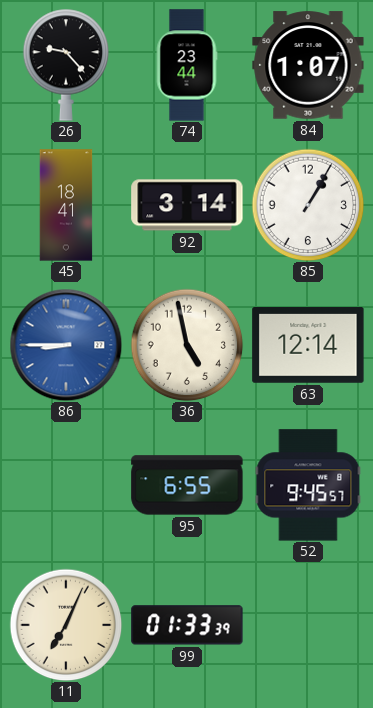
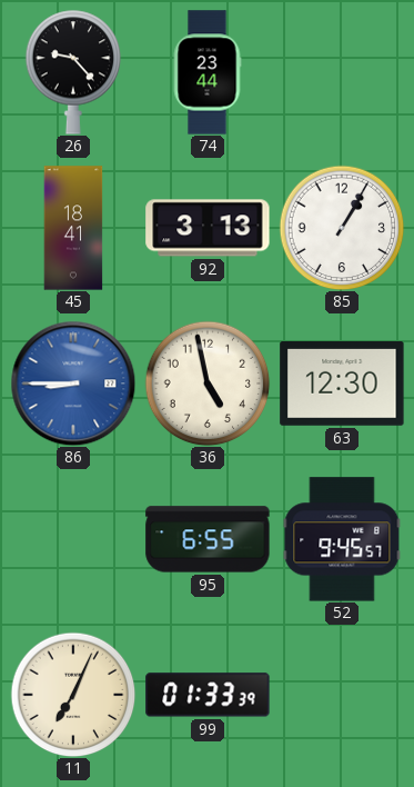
84: 1:07 -> none
92: 3:14 -> 3:13
63: 12:14 -> 12:30
